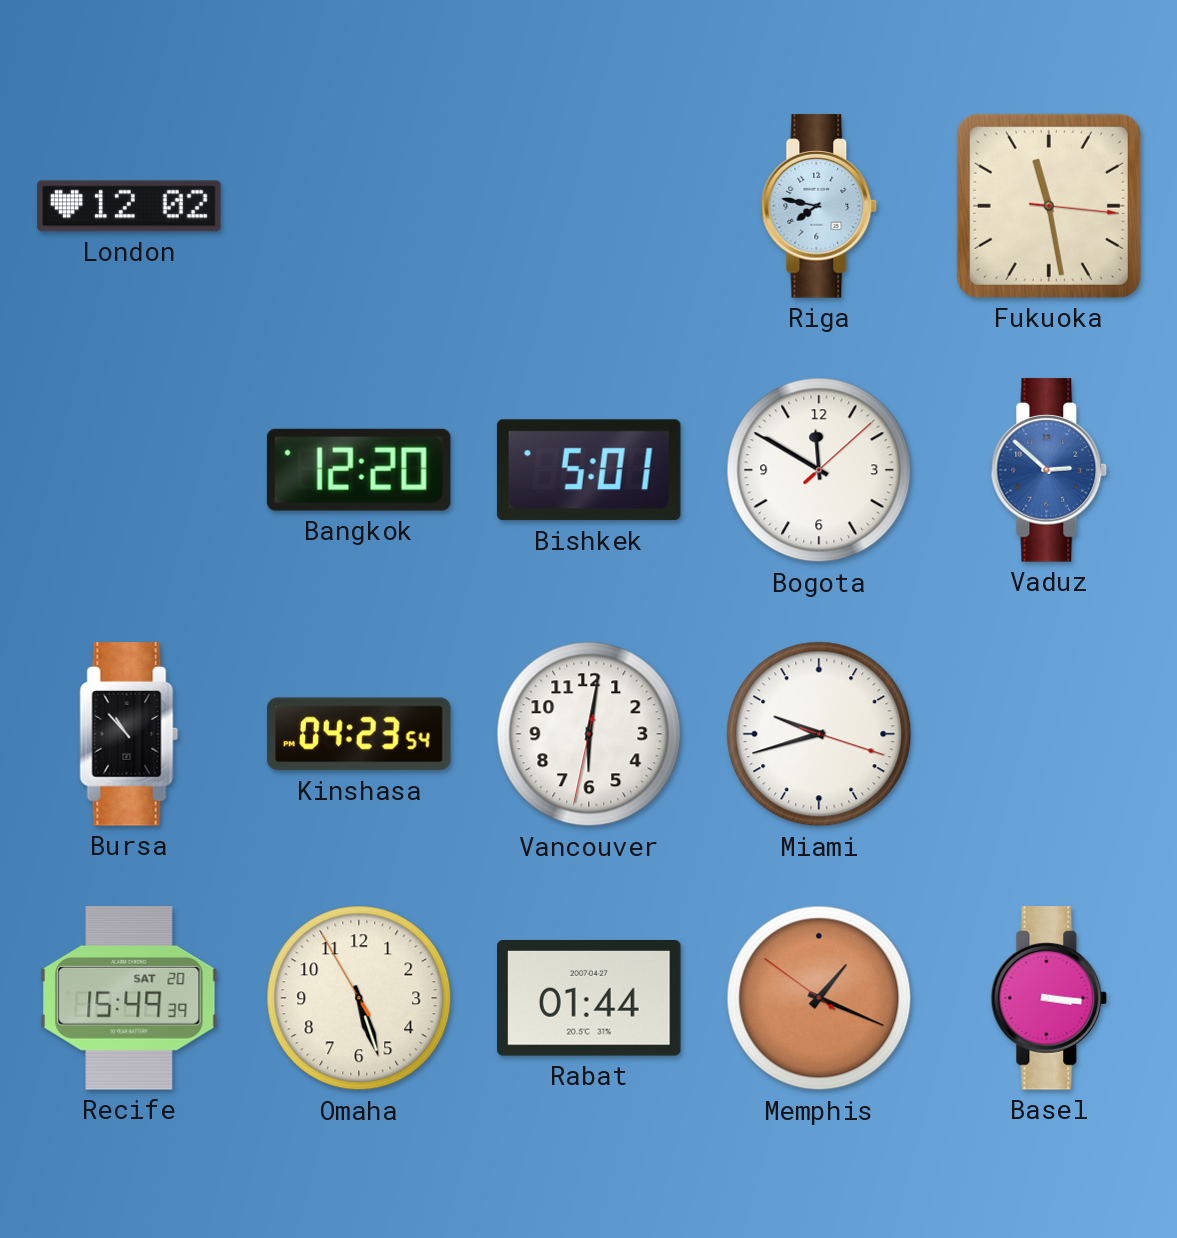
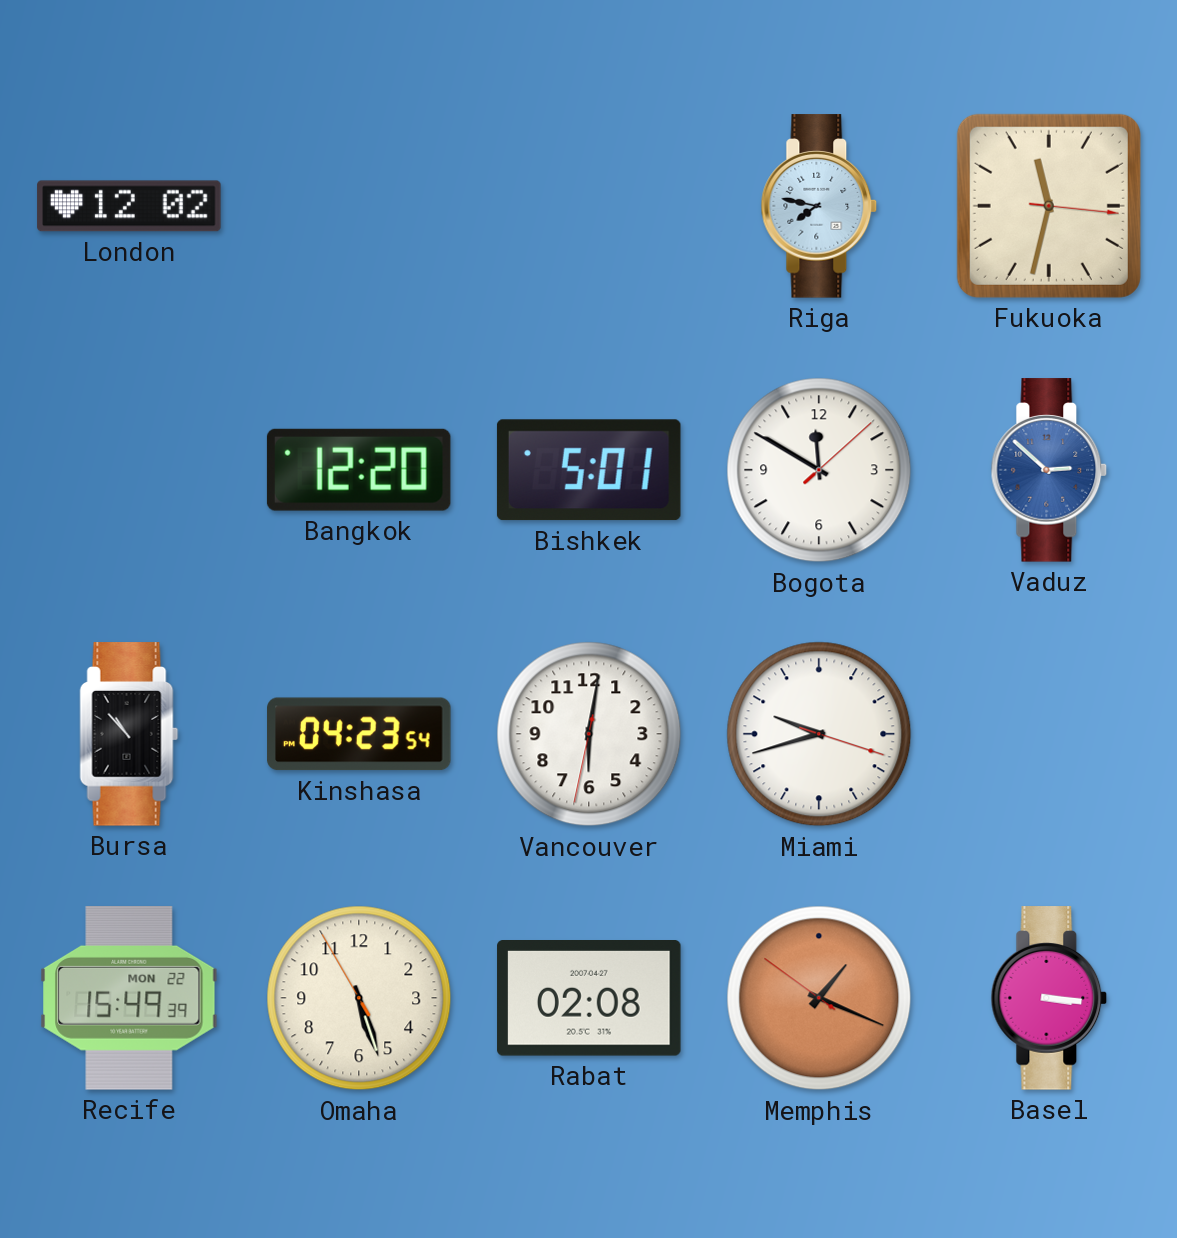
Fukuoka: 11:28 -> 11:32
Recife date: SAT 20 -> MON 22
Rabat: 01:44 -> 02:08
